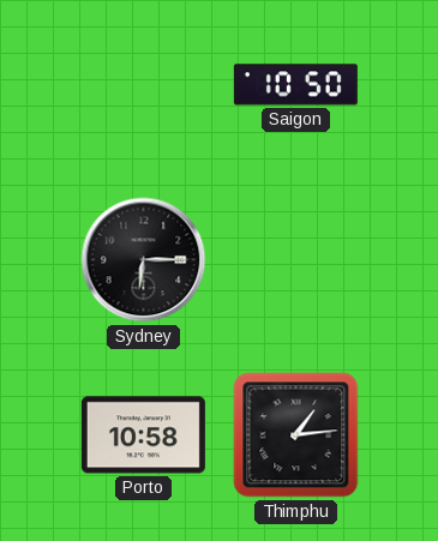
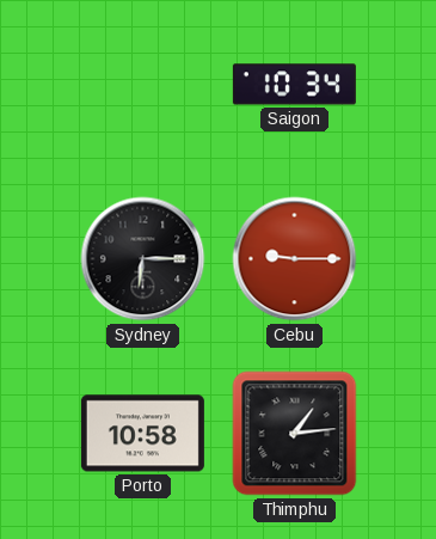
Saigon: 10:50 -> 10:34
Cebu: none -> 9:15
